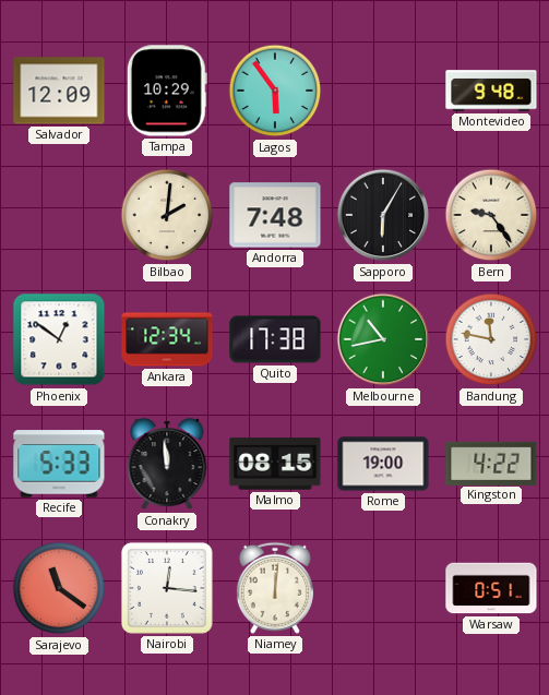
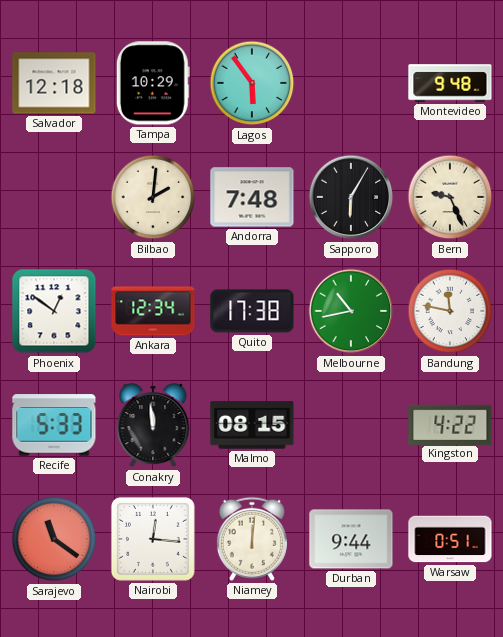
Salvador: 12:09 -> 12:18
Bern: 9:24 -> 9:26
Rome: 19:00 -> none
Durban: none -> 9:44
